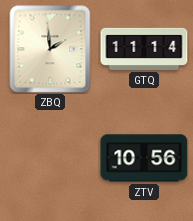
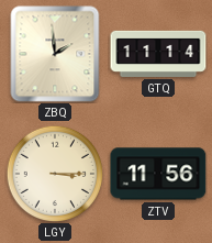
LGY: none -> 3:15
ZTV: 10:56 -> 11:56
